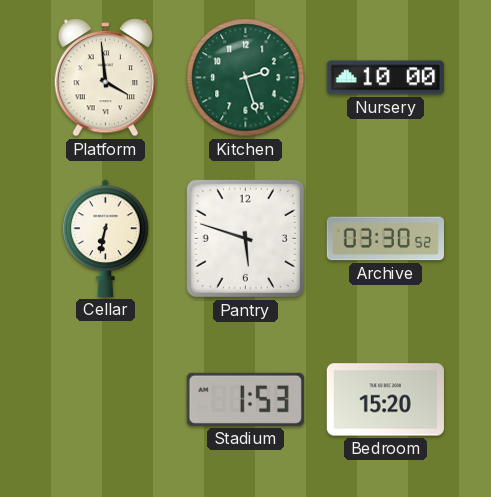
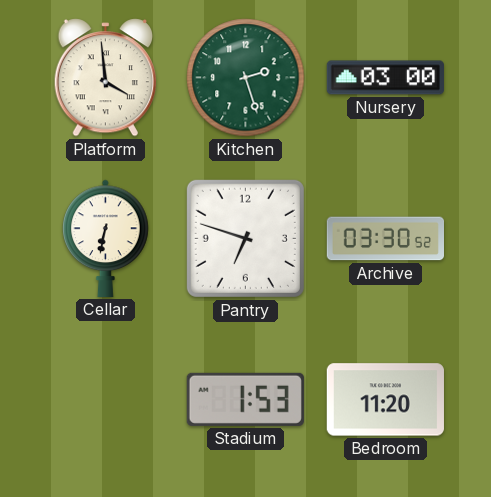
Nursery: 10:00 -> 03:00
Pantry: 5:48 -> 6:48
Bedroom: 15:20 -> 11:20
